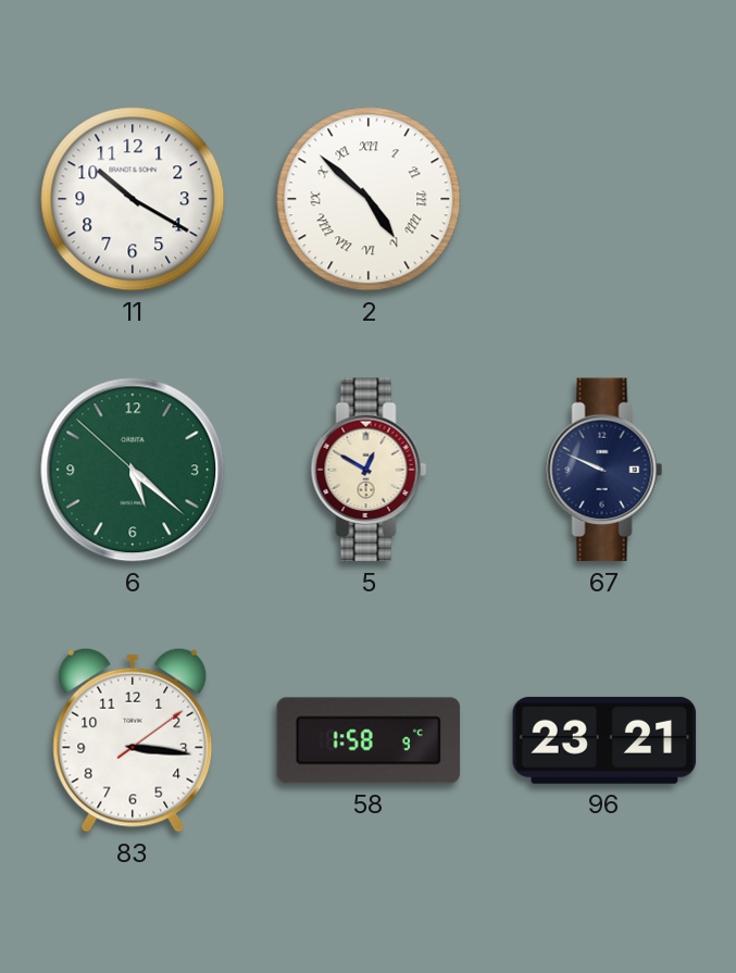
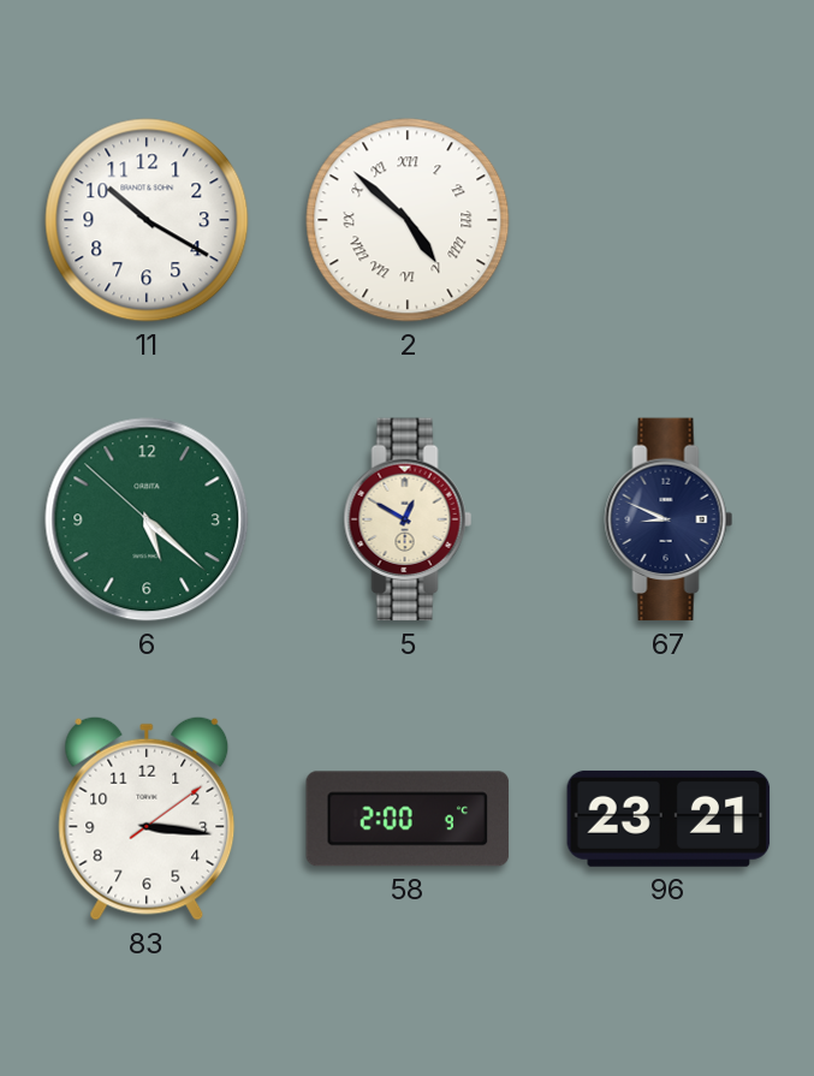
67: 9:49 -> 8:49
58: 1:58 -> 2:00
